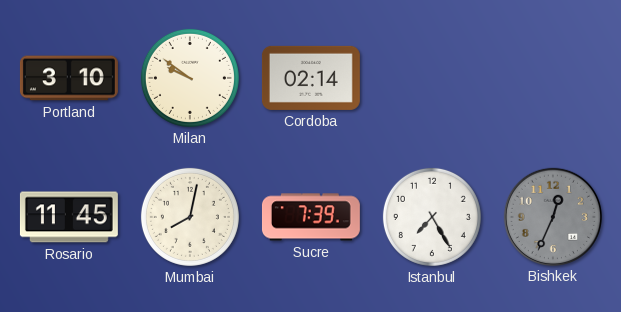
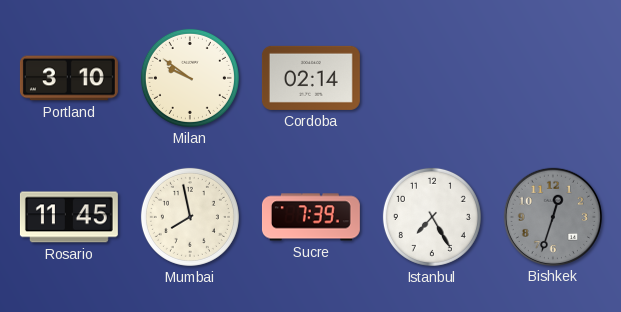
Mumbai: 8:02 -> 7:58
Bishkek: 12:34 -> 12:33
